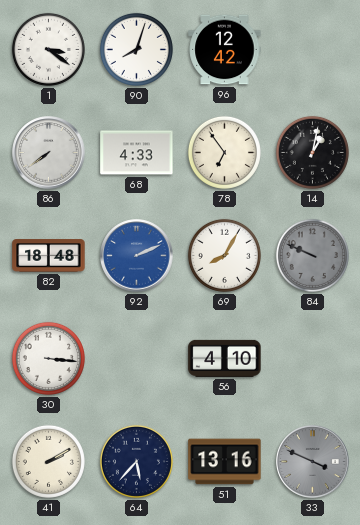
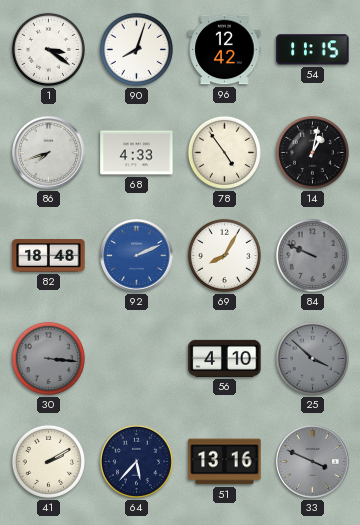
54: none -> 11:15
86: 7:39 -> 7:42
78: 6:54 -> 4:54
30 dial: white -> grey
25: none -> 3:52
